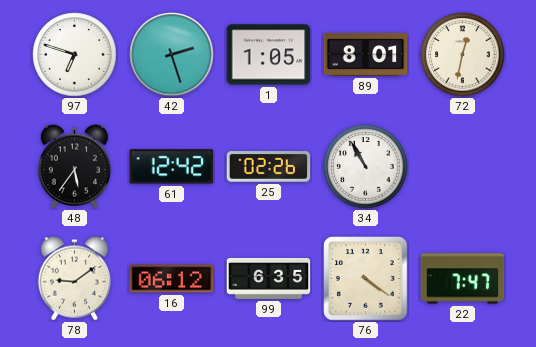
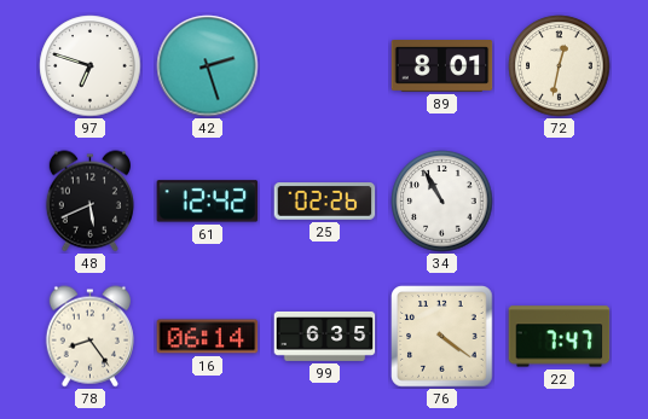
1: 1:05 -> none
48: 5:36 -> 5:41
78: 9:09 -> 8:24
16: 06:12 -> 06:14
